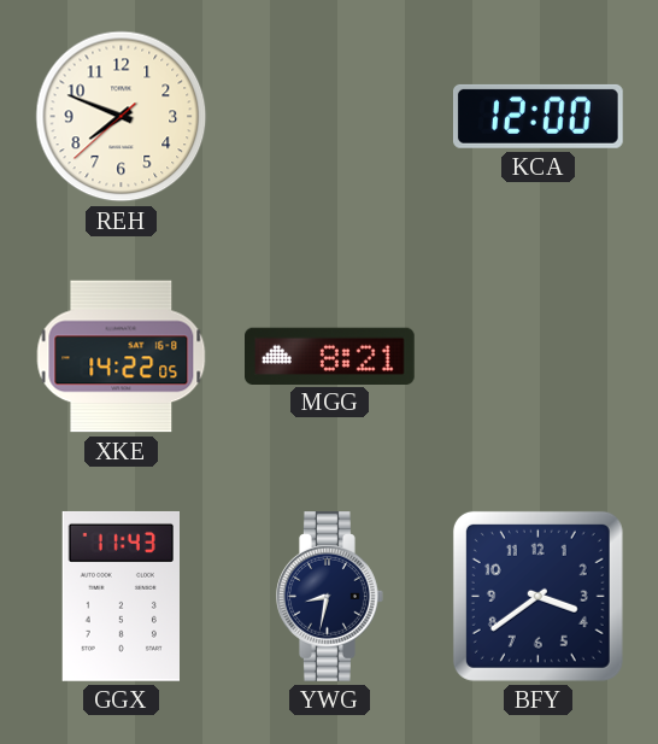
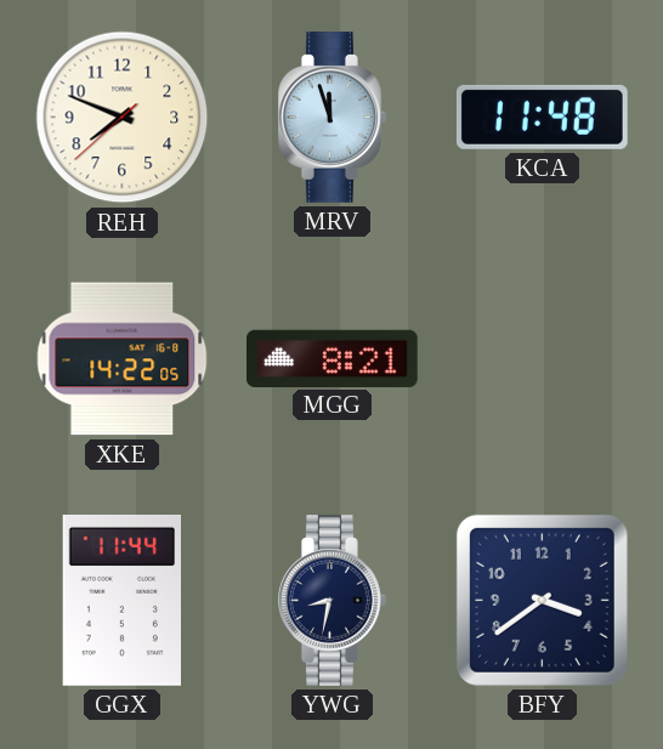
MRV: none -> 11:57
KCA: 12:00 -> 11:48
GGX: 11:43 -> 11:44
